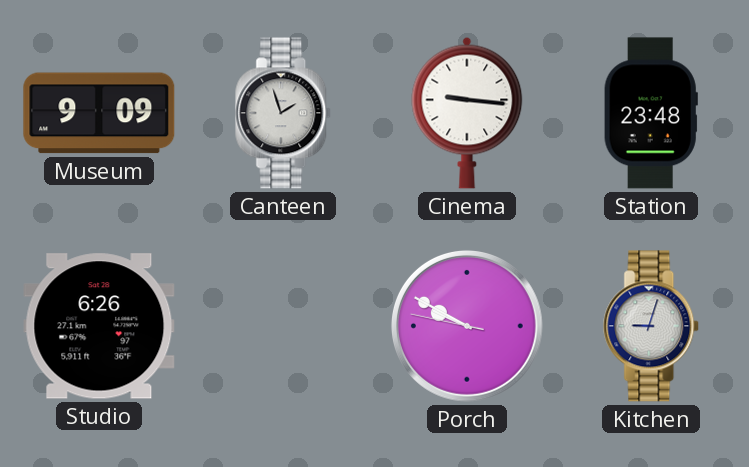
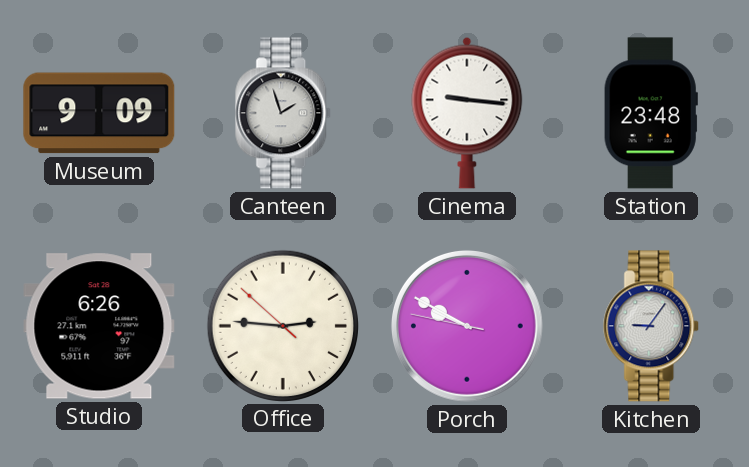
Office: none -> 2:45
Kitchen: 9:03 -> 9:06
